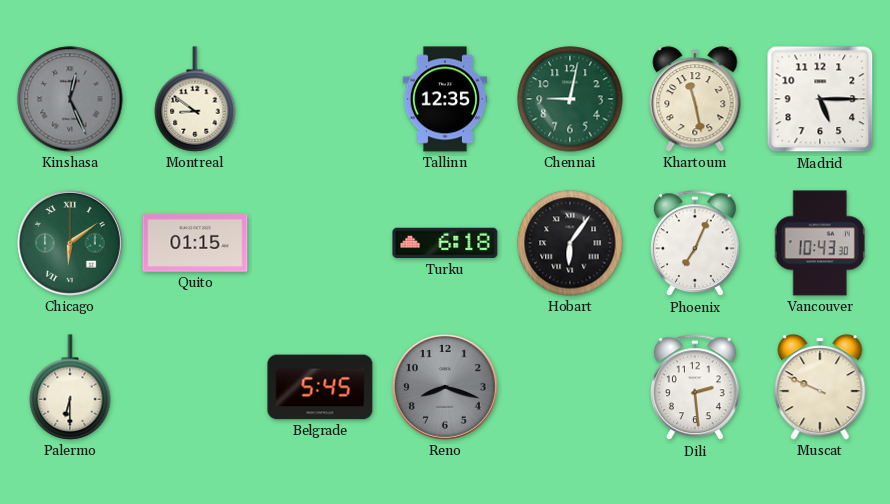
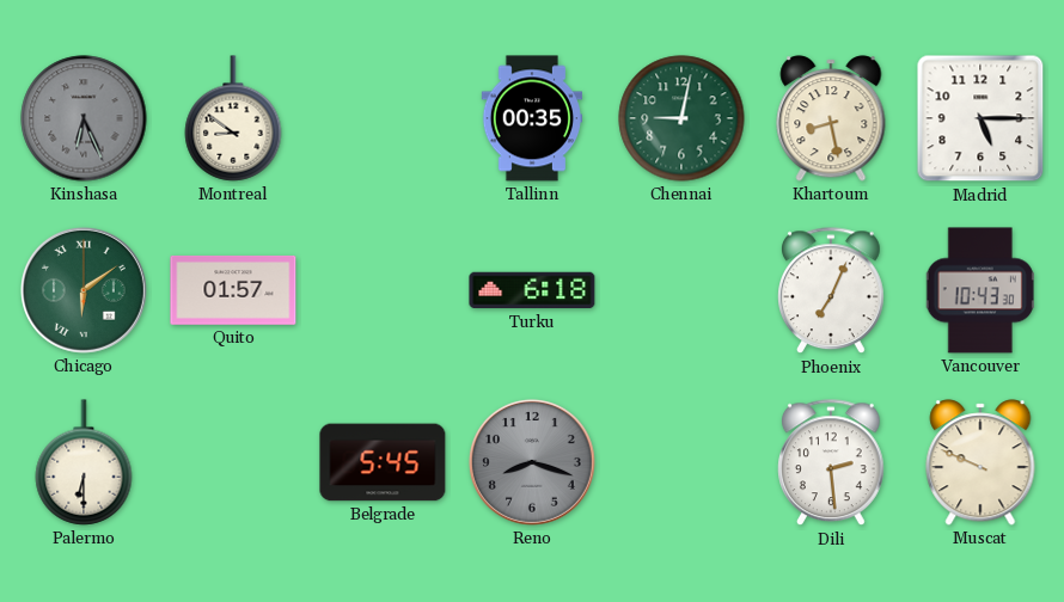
Kinshasa: 12:26 -> 6:26
Tallinn: 12:35 -> 00:35
Khartoum: 11:28 -> 8:28
Quito: 01:15 -> 01:57
Hobart: 6:06 -> none
